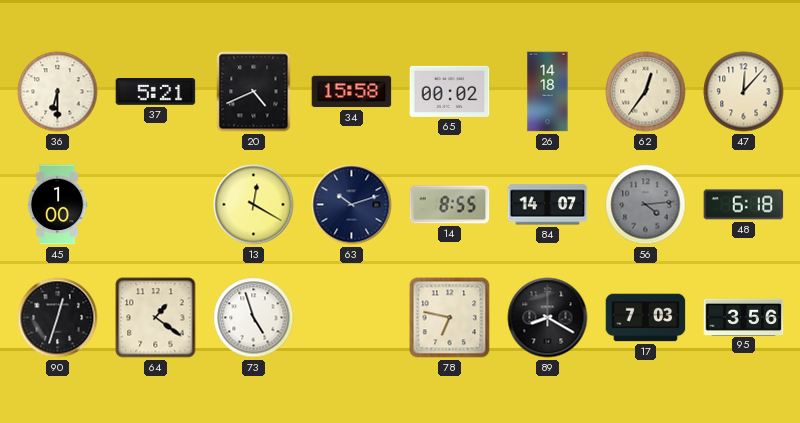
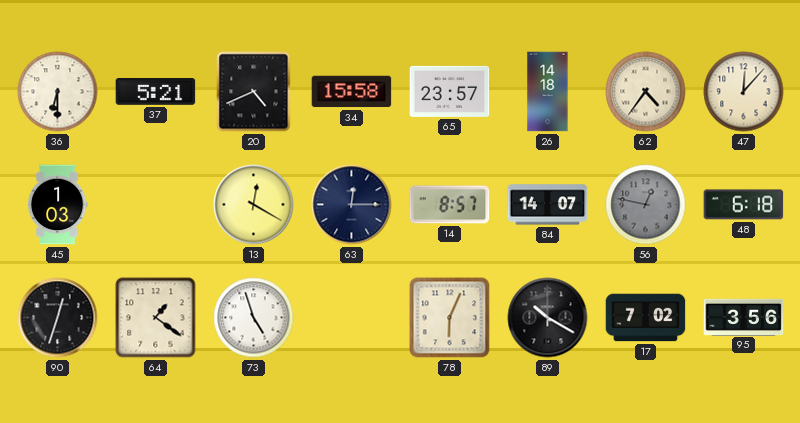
65: 00:02 -> 23:57
62: 12:36 -> 4:36
45: 1:00 -> 1:03
63: 10:12 -> 12:15
14: 8:55 -> 8:57
56: 4:14 -> 12:47
78: 6:47 -> 6:04
89: 8:20 -> 10:20
17: 7:03 -> 7:02
